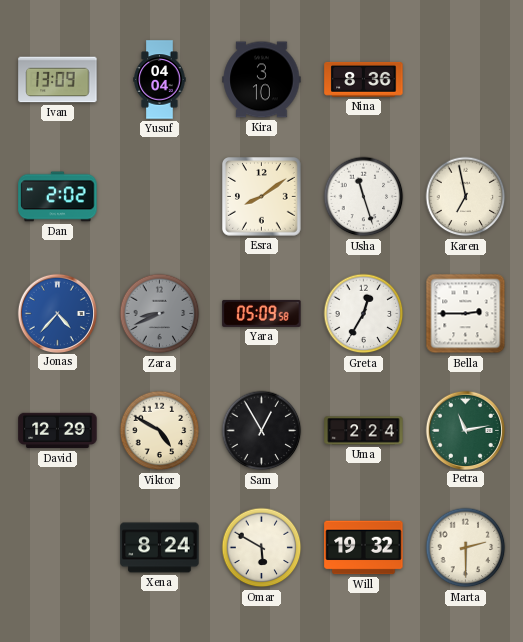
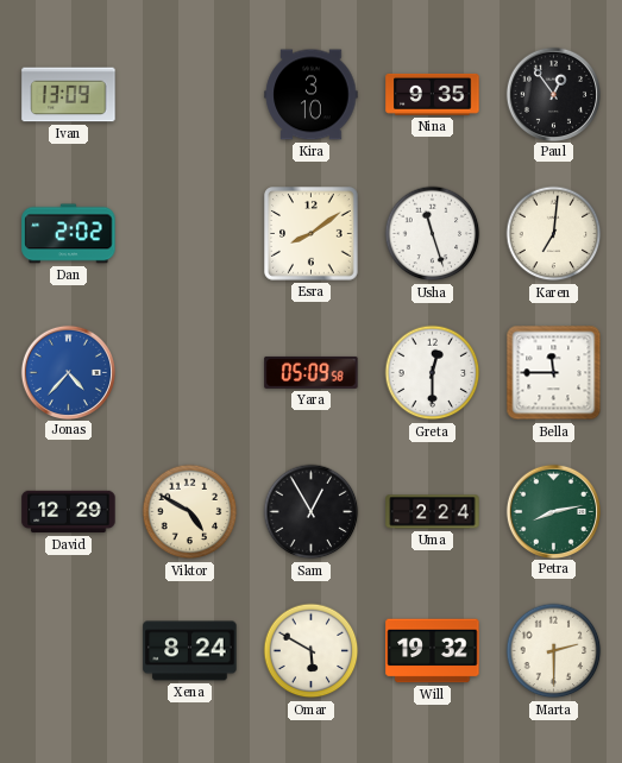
Yusuf: 04:04 -> none
Nina: 8:36 -> 9:35
Paul: none -> 12:54
Karen: 6:58 -> 7:01
Zara: 8:41 -> none
Greta: 12:35 -> 12:30
Bella: 2:45 -> 11:45
Petra: 11:13 -> 8:13
